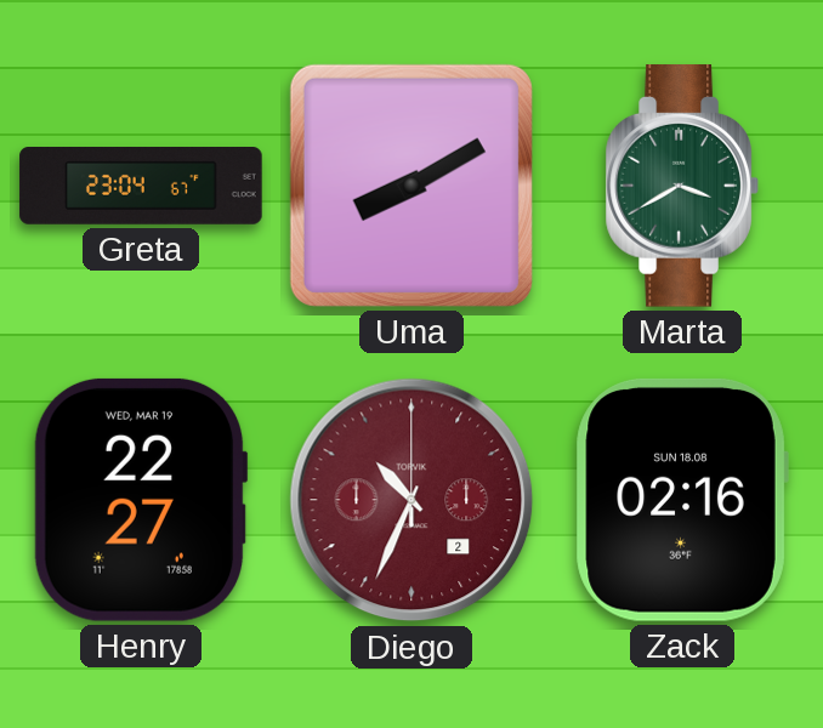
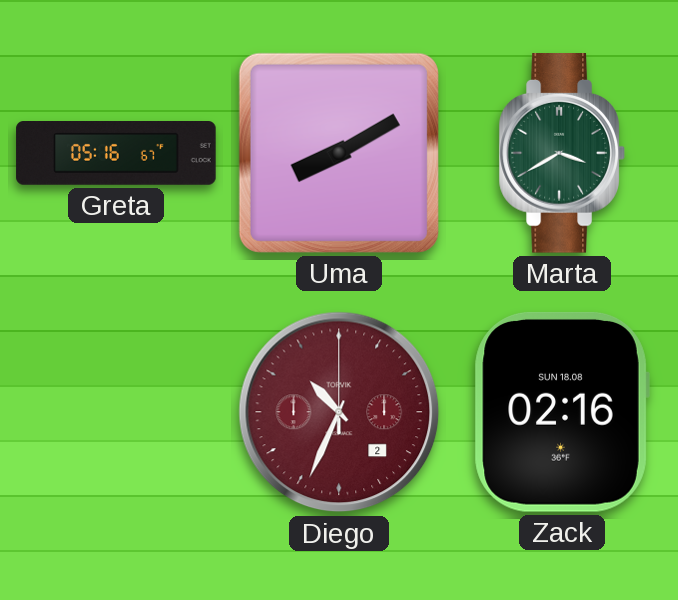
Greta: 23:04 -> 05:16
Henry: 22:27 -> none
